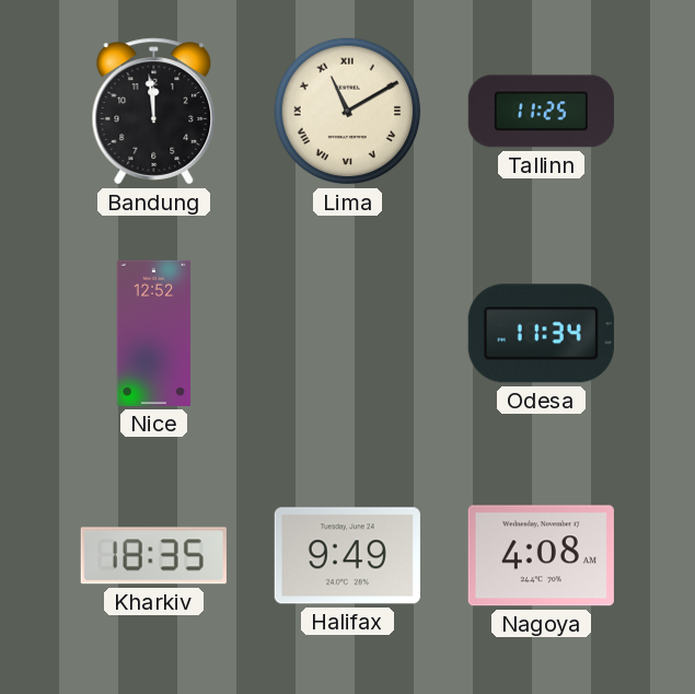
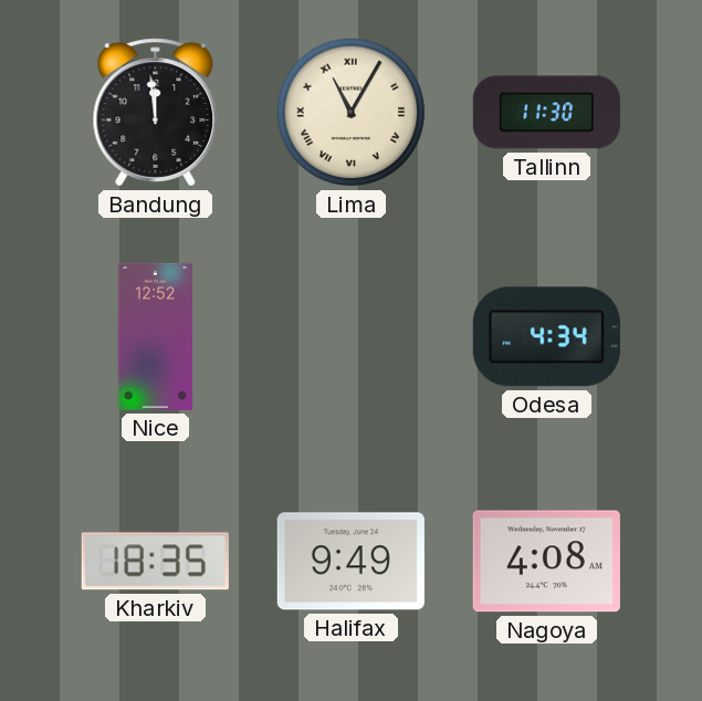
Lima: 11:10 -> 11:05
Tallinn: 11:25 -> 11:30
Odesa: 11:34 -> 4:34
